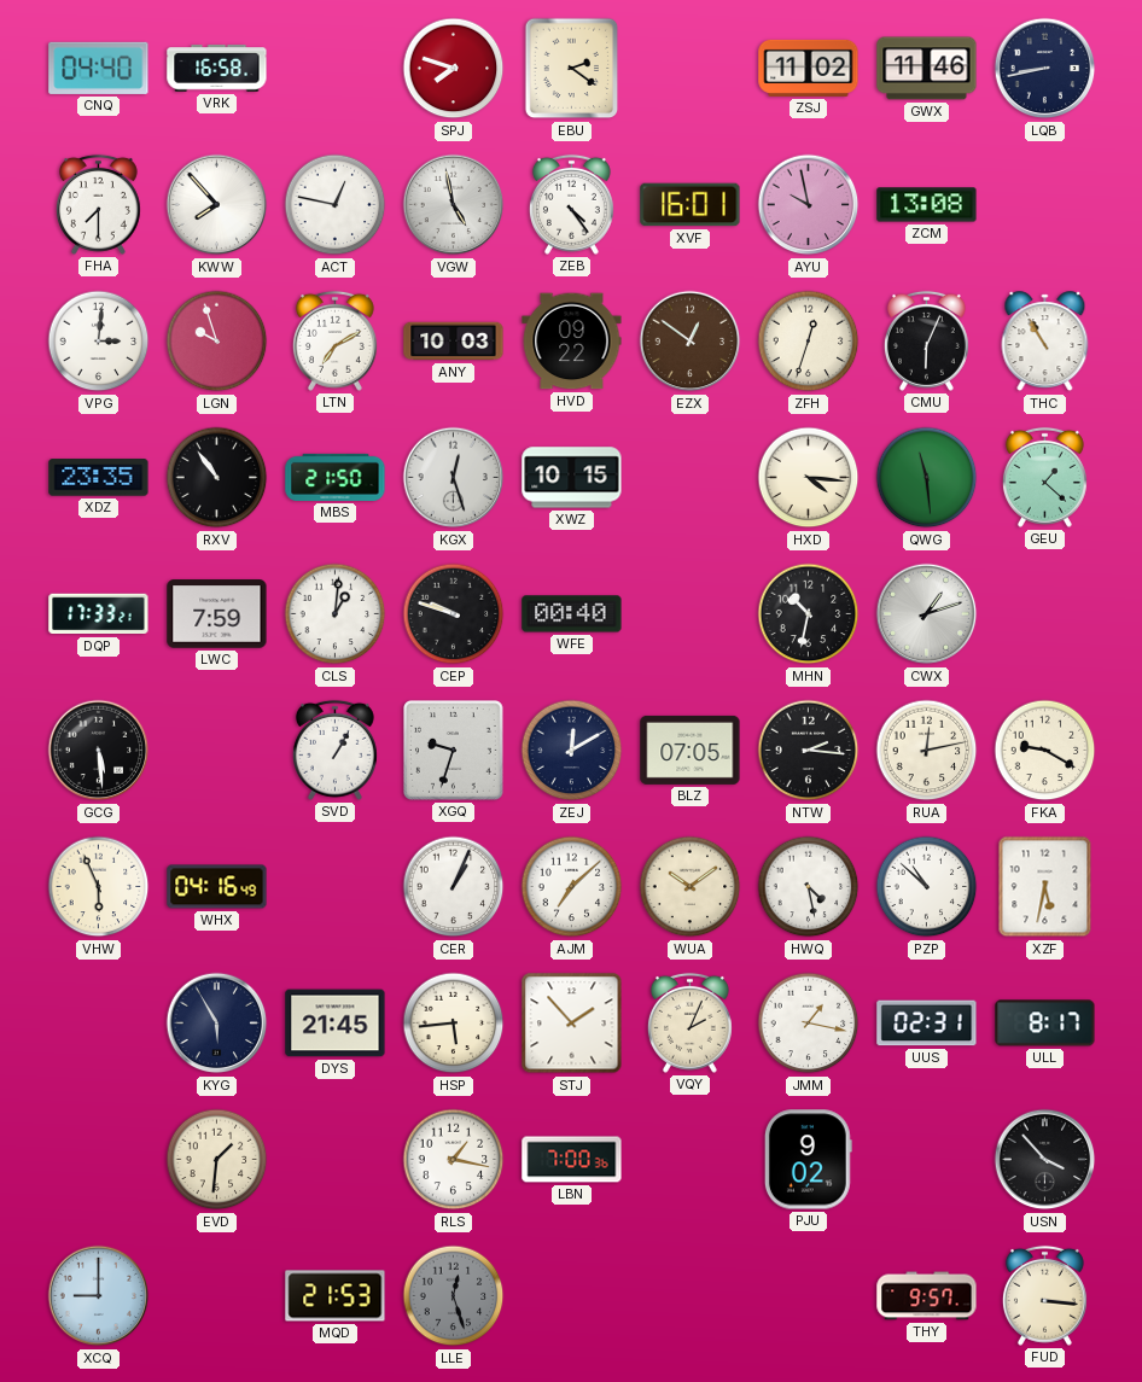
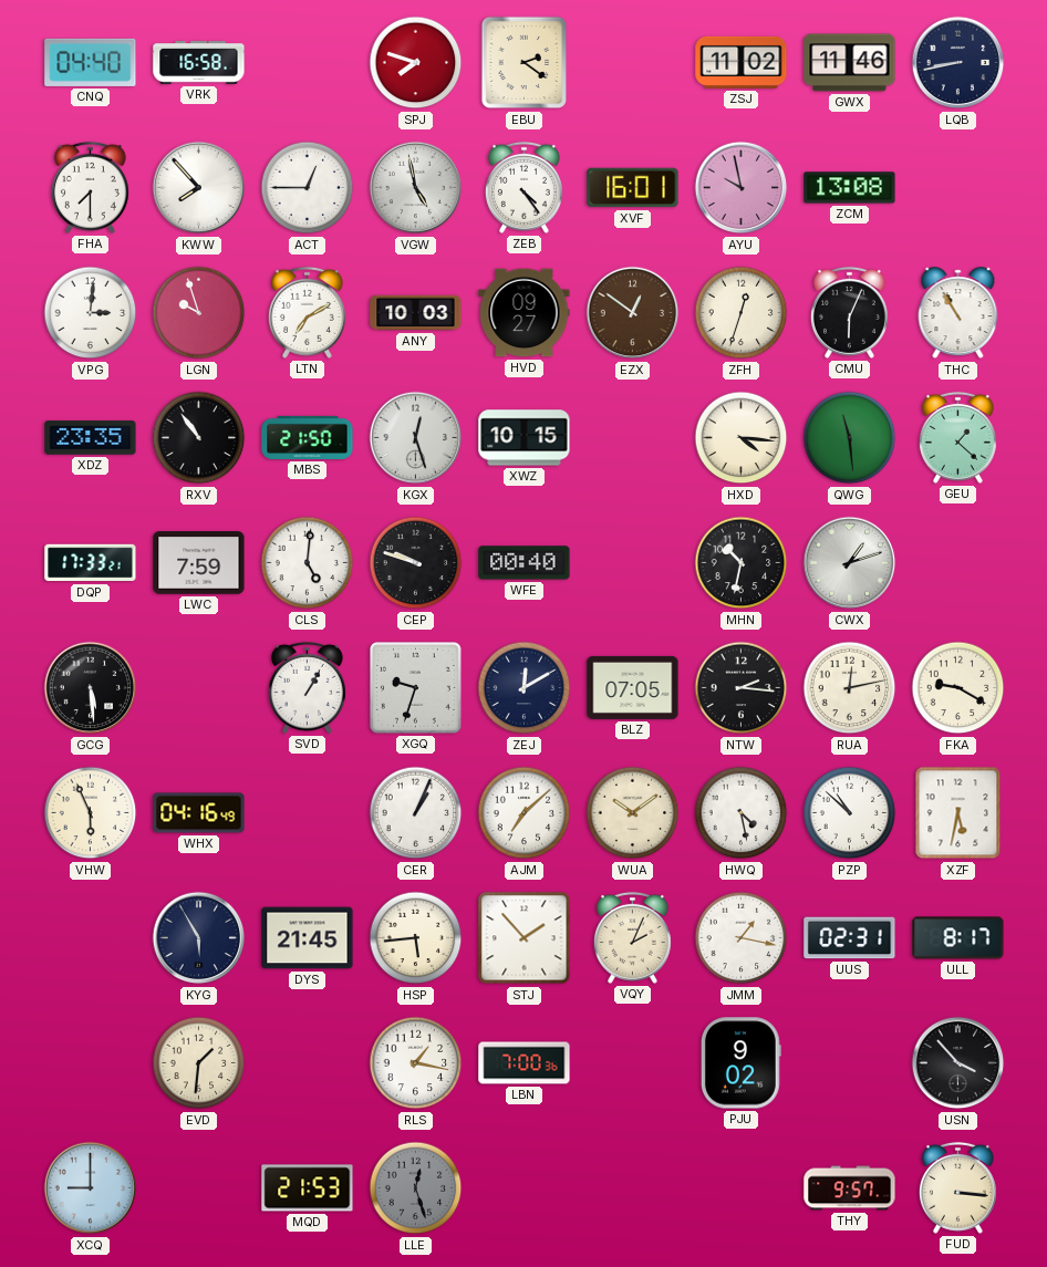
ACT: 12:47 -> 12:45
HVD: 09:22 -> 09:27
CLS: 1:01 -> 5:01
